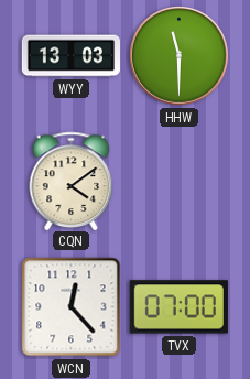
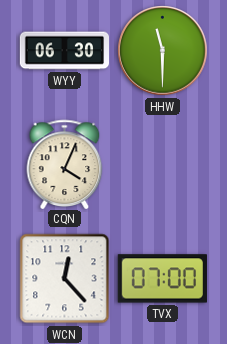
WYY: 13:03 -> 06:30
CQN: 4:09 -> 4:04
